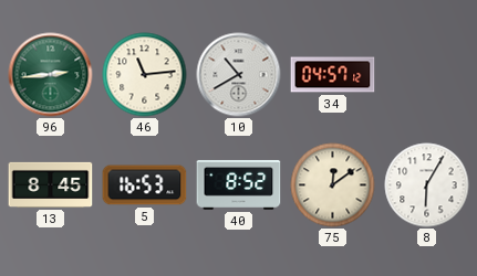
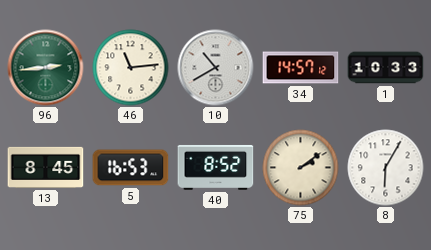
34: 04:57 -> 14:57
1: none -> 10:33
75: 12:09 -> 2:09
